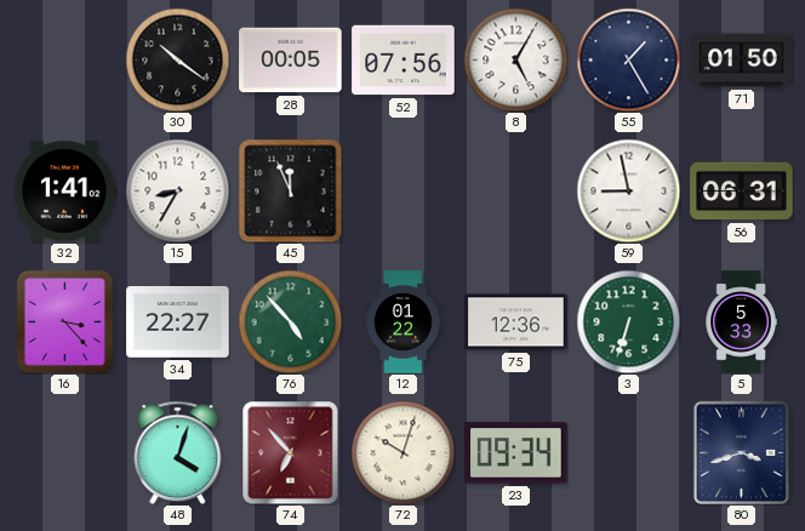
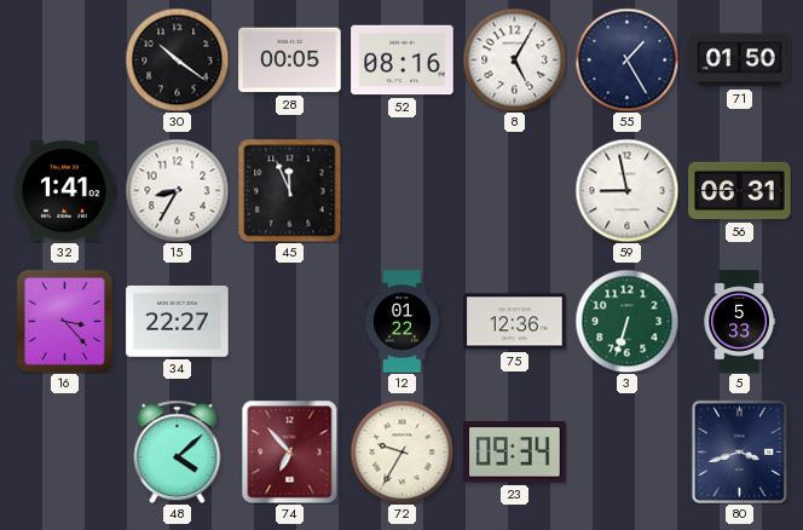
52: 07:56 -> 08:16
76: 4:53 -> none
48: 4:03 -> 4:08
72: 10:03 -> 9:35
